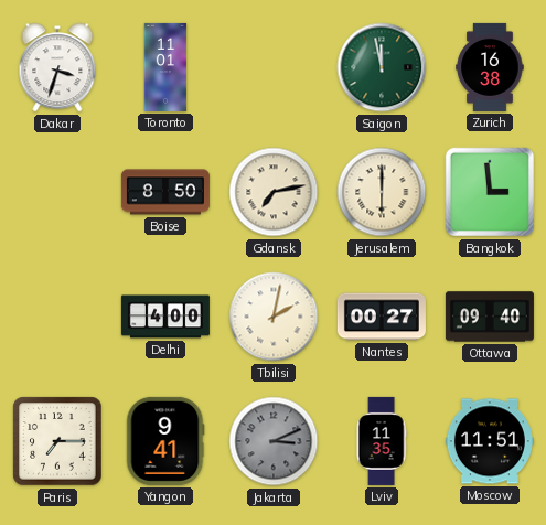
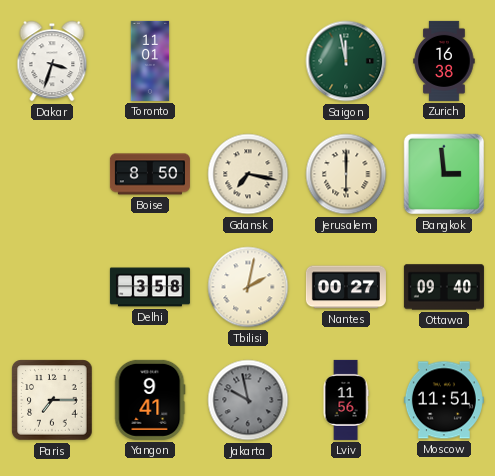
Gdansk: 7:13 -> 7:17
Delhi: 4:00 -> 3:58
Jakarta: 3:11 -> 9:58
Lviv: 11:35 -> 11:56
